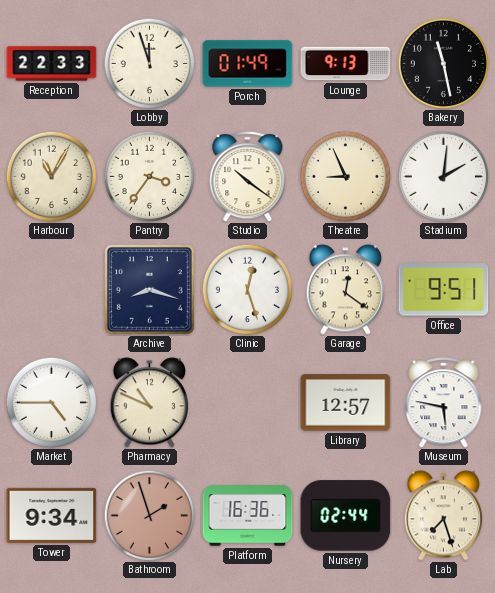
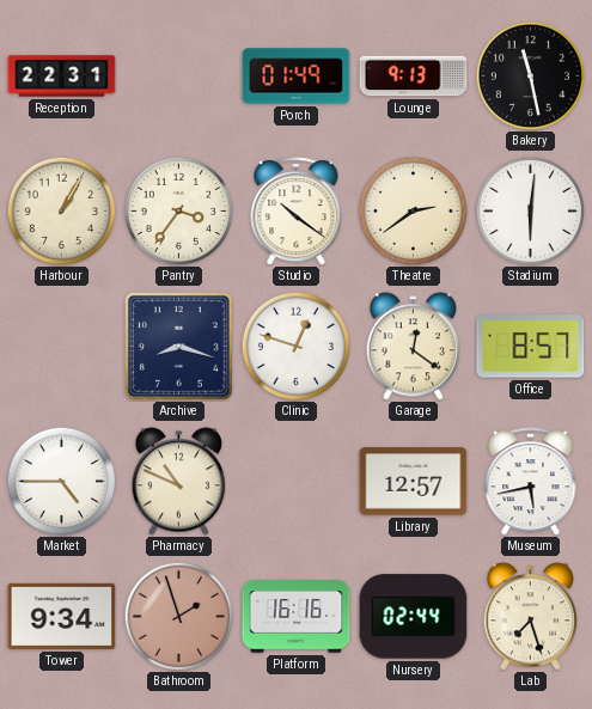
Reception: 22:33 -> 22:31
Lobby: 11:57 -> none
Harbour: 11:05 -> 1:05
Theatre: 8:56 -> 2:39
Stadium: 2:01 -> 6:01
Clinic: 12:27 -> 12:48
Office: 9:51 -> 8:57
Museum: 5:47 -> 5:43
Platform: 16:36 -> 16:16
